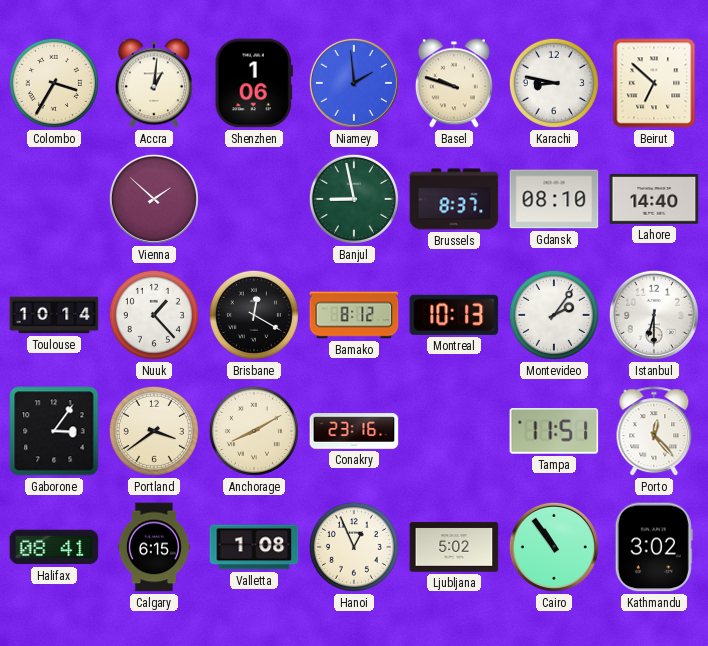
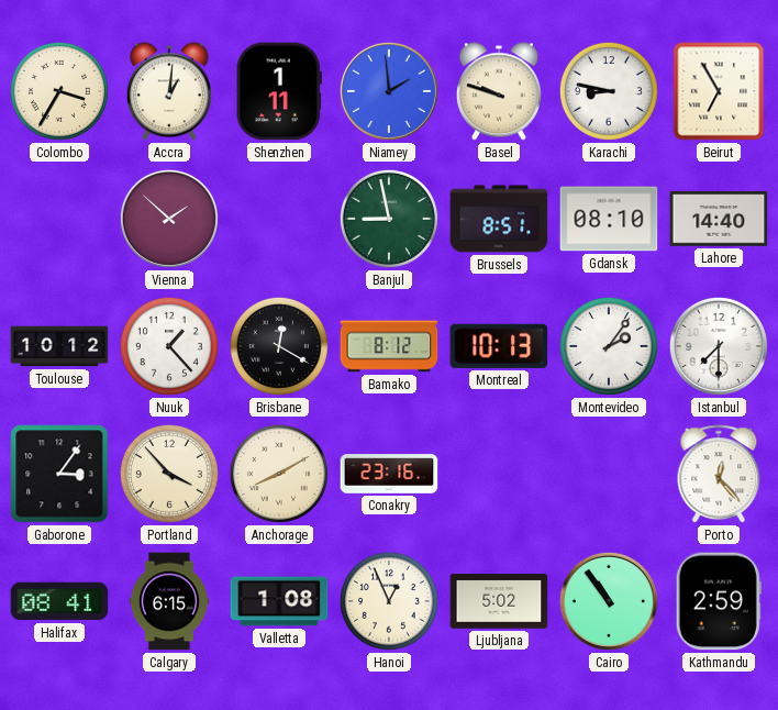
Shenzhen: 1:06 -> 1:11
Beirut: 6:52 -> 6:55
Brussels: 8:37 -> 8:51
Toulouse: 10:14 -> 10:12
Istanbul: 6:30 -> 7:30
Portland: 3:39 -> 3:53
Tampa: 11:51 -> none
Kathmandu: 3:02 -> 2:59
